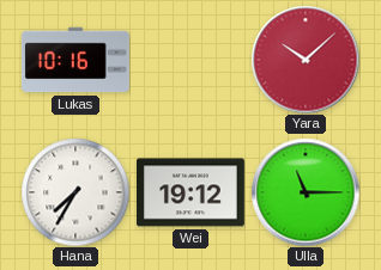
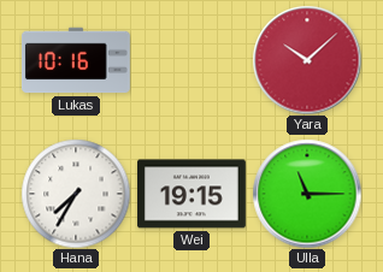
Wei: 19:12 -> 19:15
